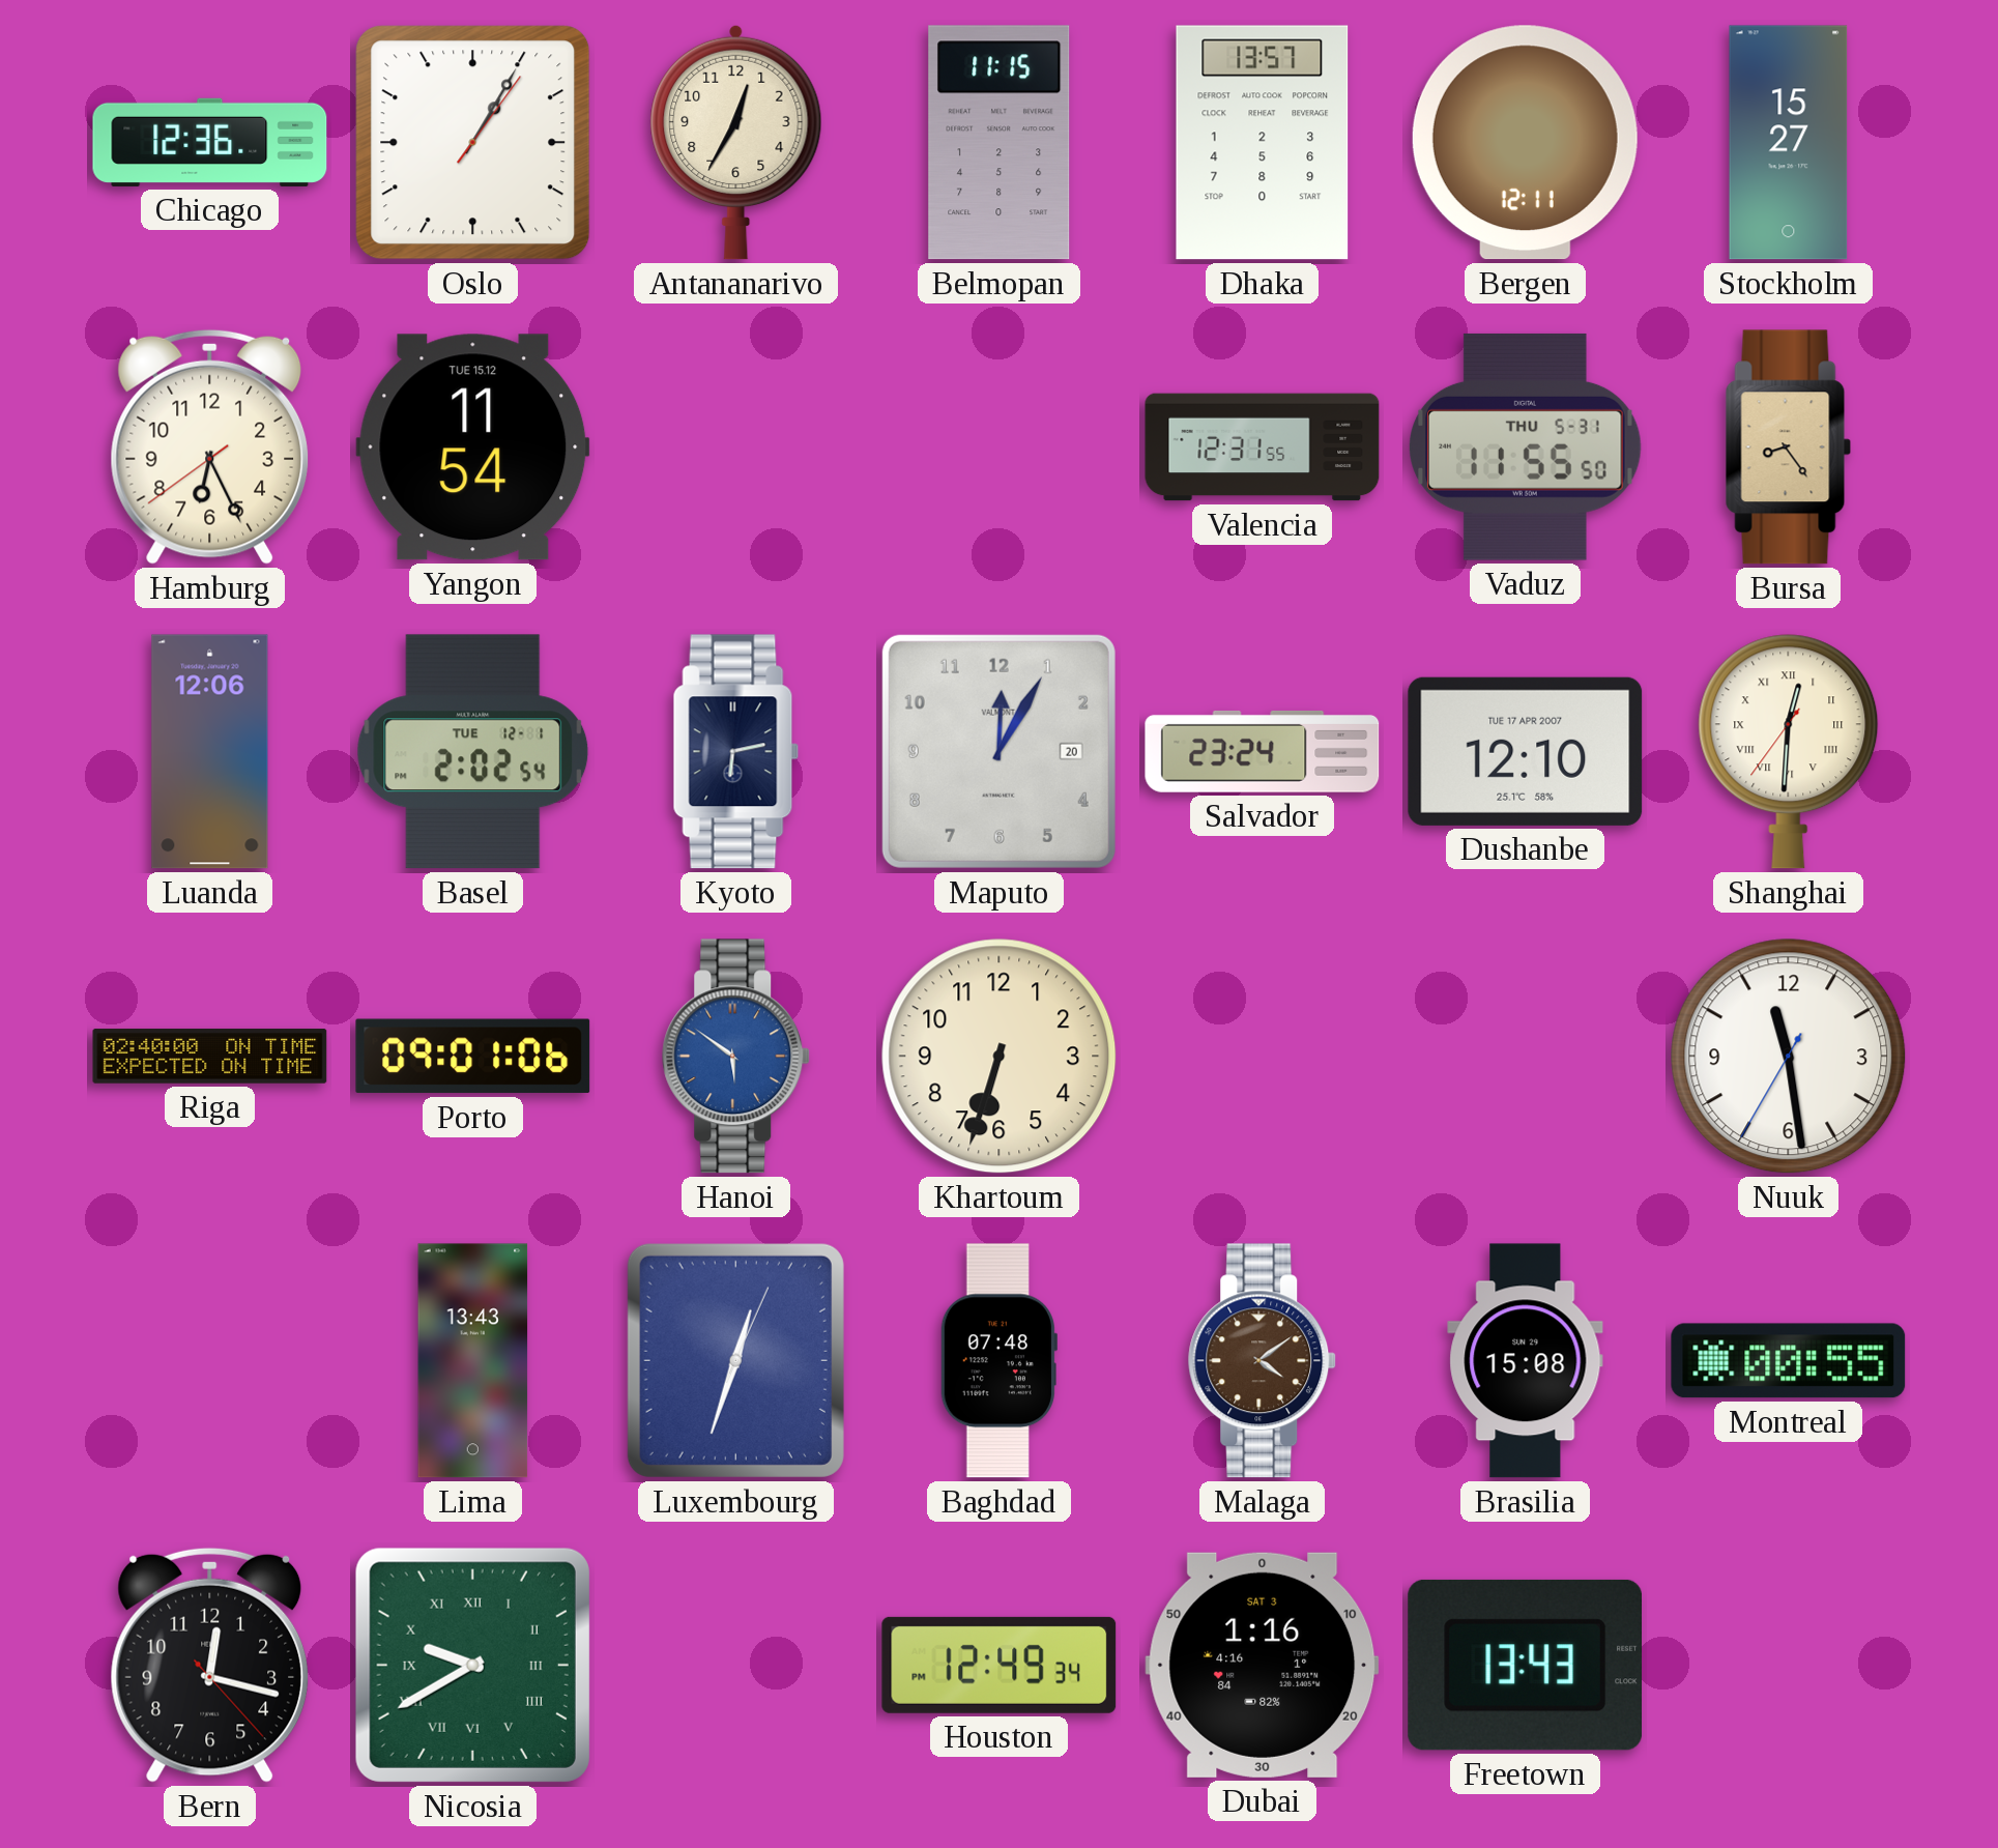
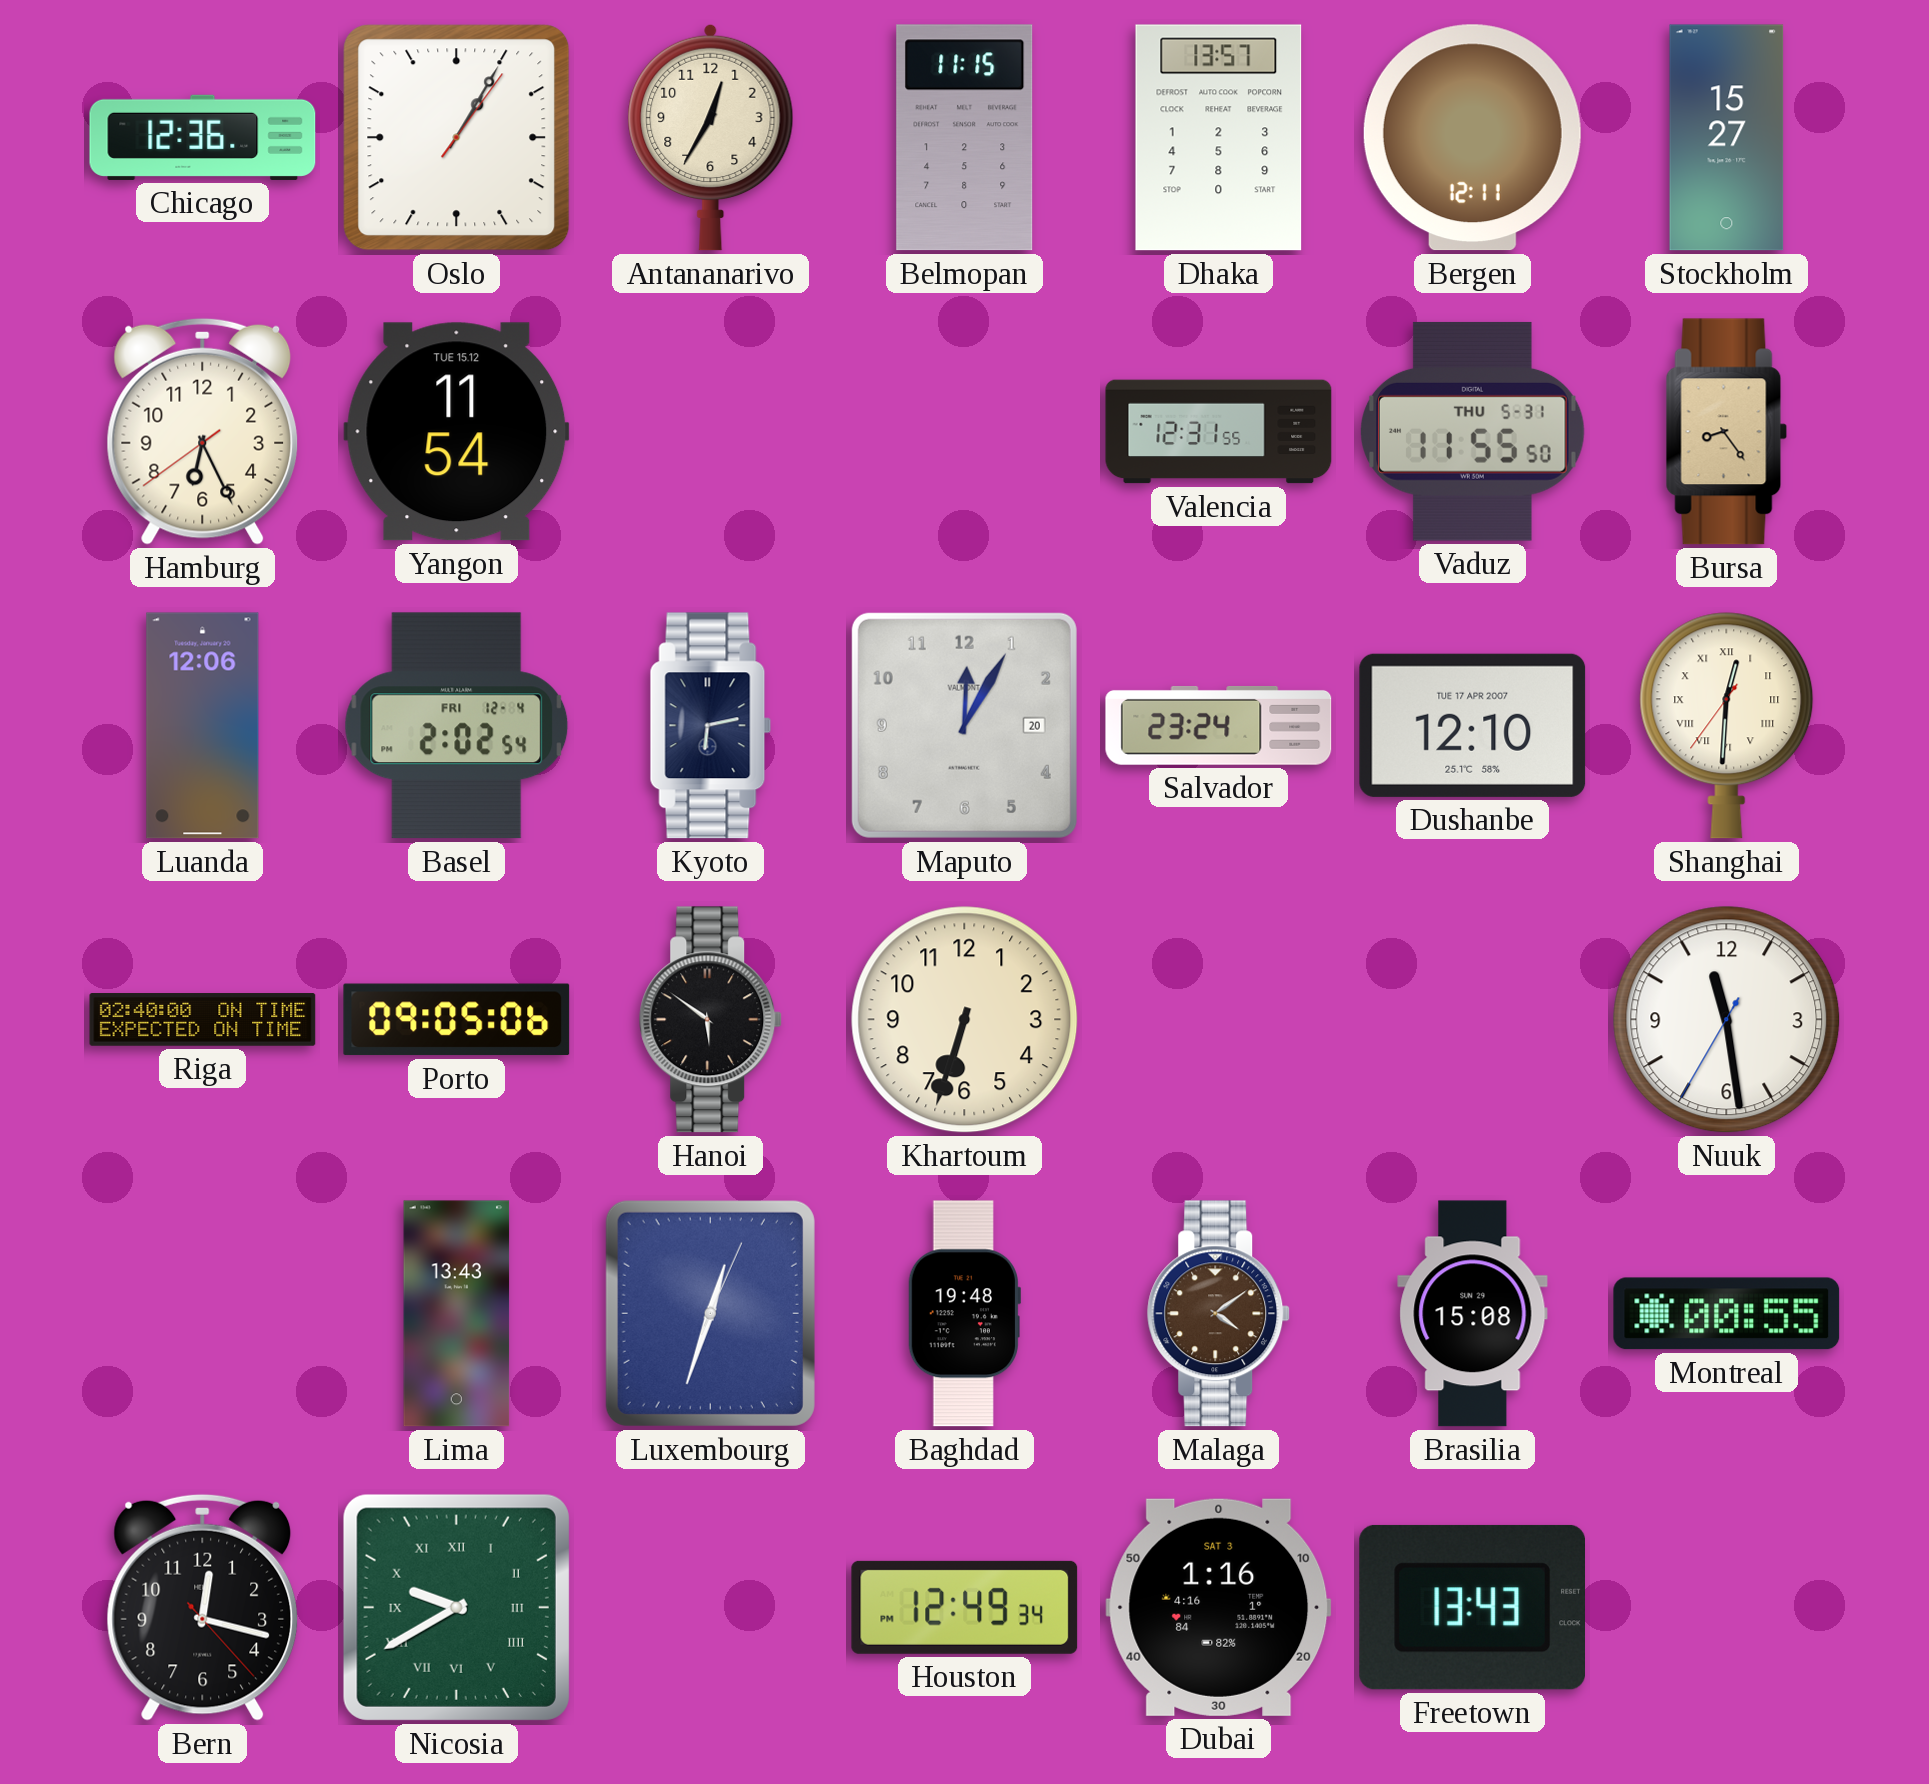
Basel date: TUE 12-1 -> FRI 12-4
Porto: 09:01 -> 09:05
Hanoi dial: blue -> black
Baghdad: 07:48 -> 19:48
